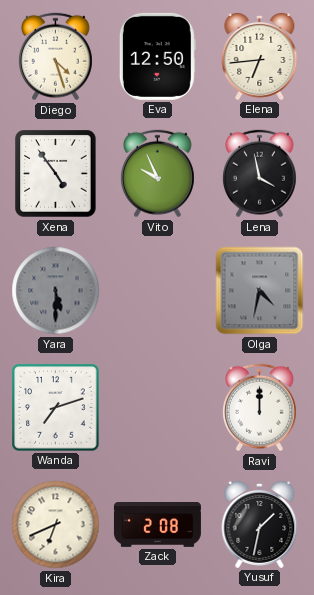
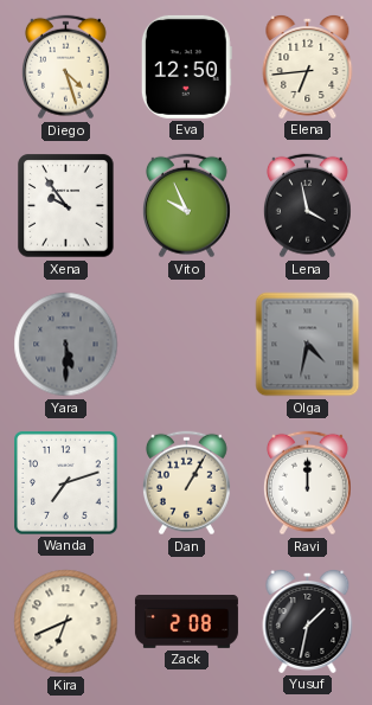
Xena: 4:54 -> 9:54
Dan: none -> 1:05
